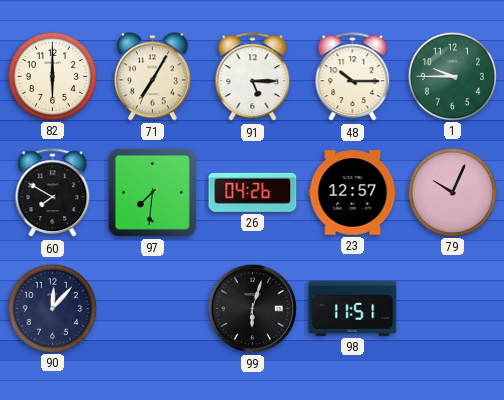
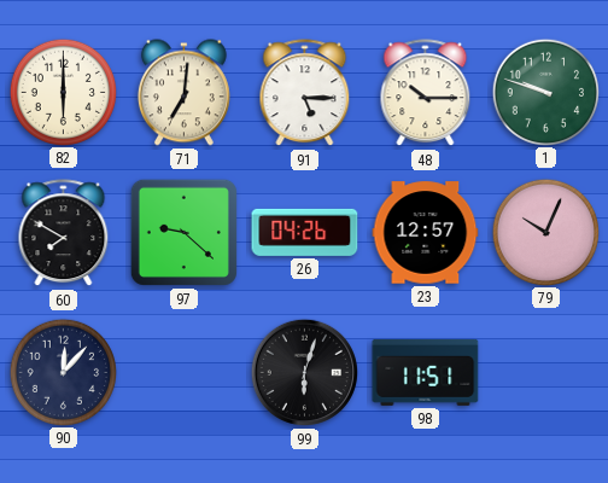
71: 7:05 -> 7:01
1: 9:45 -> 9:48
97: 7:31 -> 9:22
